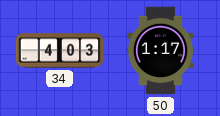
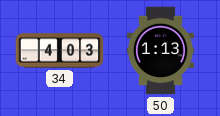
50: 1:17 -> 1:13
